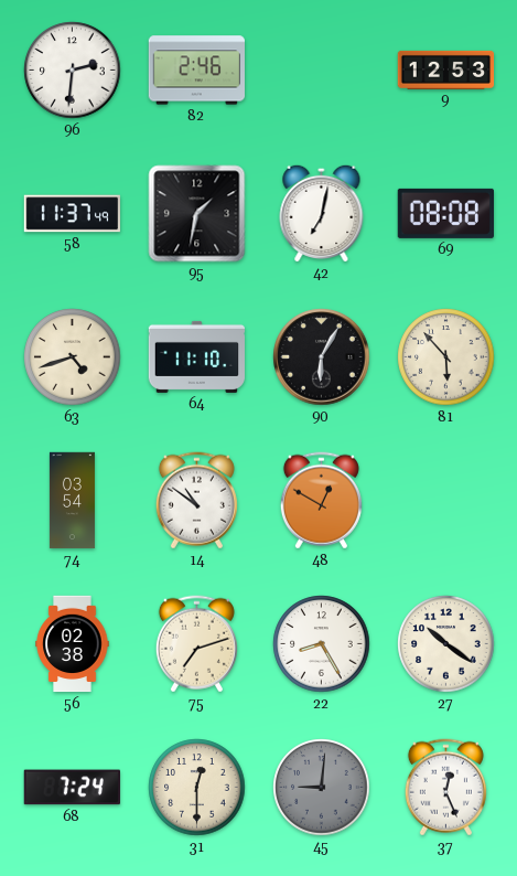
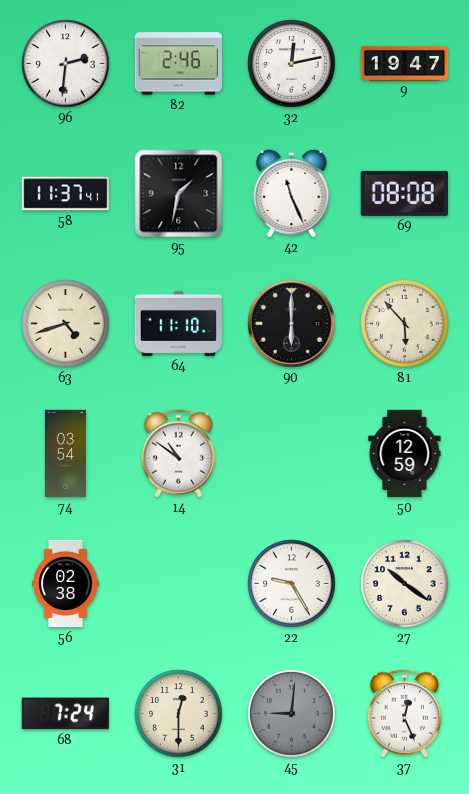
32: none -> 12:13
9: 12:53 -> 19:47
58: 11:37:49 -> 11:37:41
42: 7:02 -> 11:26
90: 6:05 -> 6:00
48: 12:50 -> none
50: none -> 12:59
75: 7:12 -> none
22: 8:25 -> 9:25
